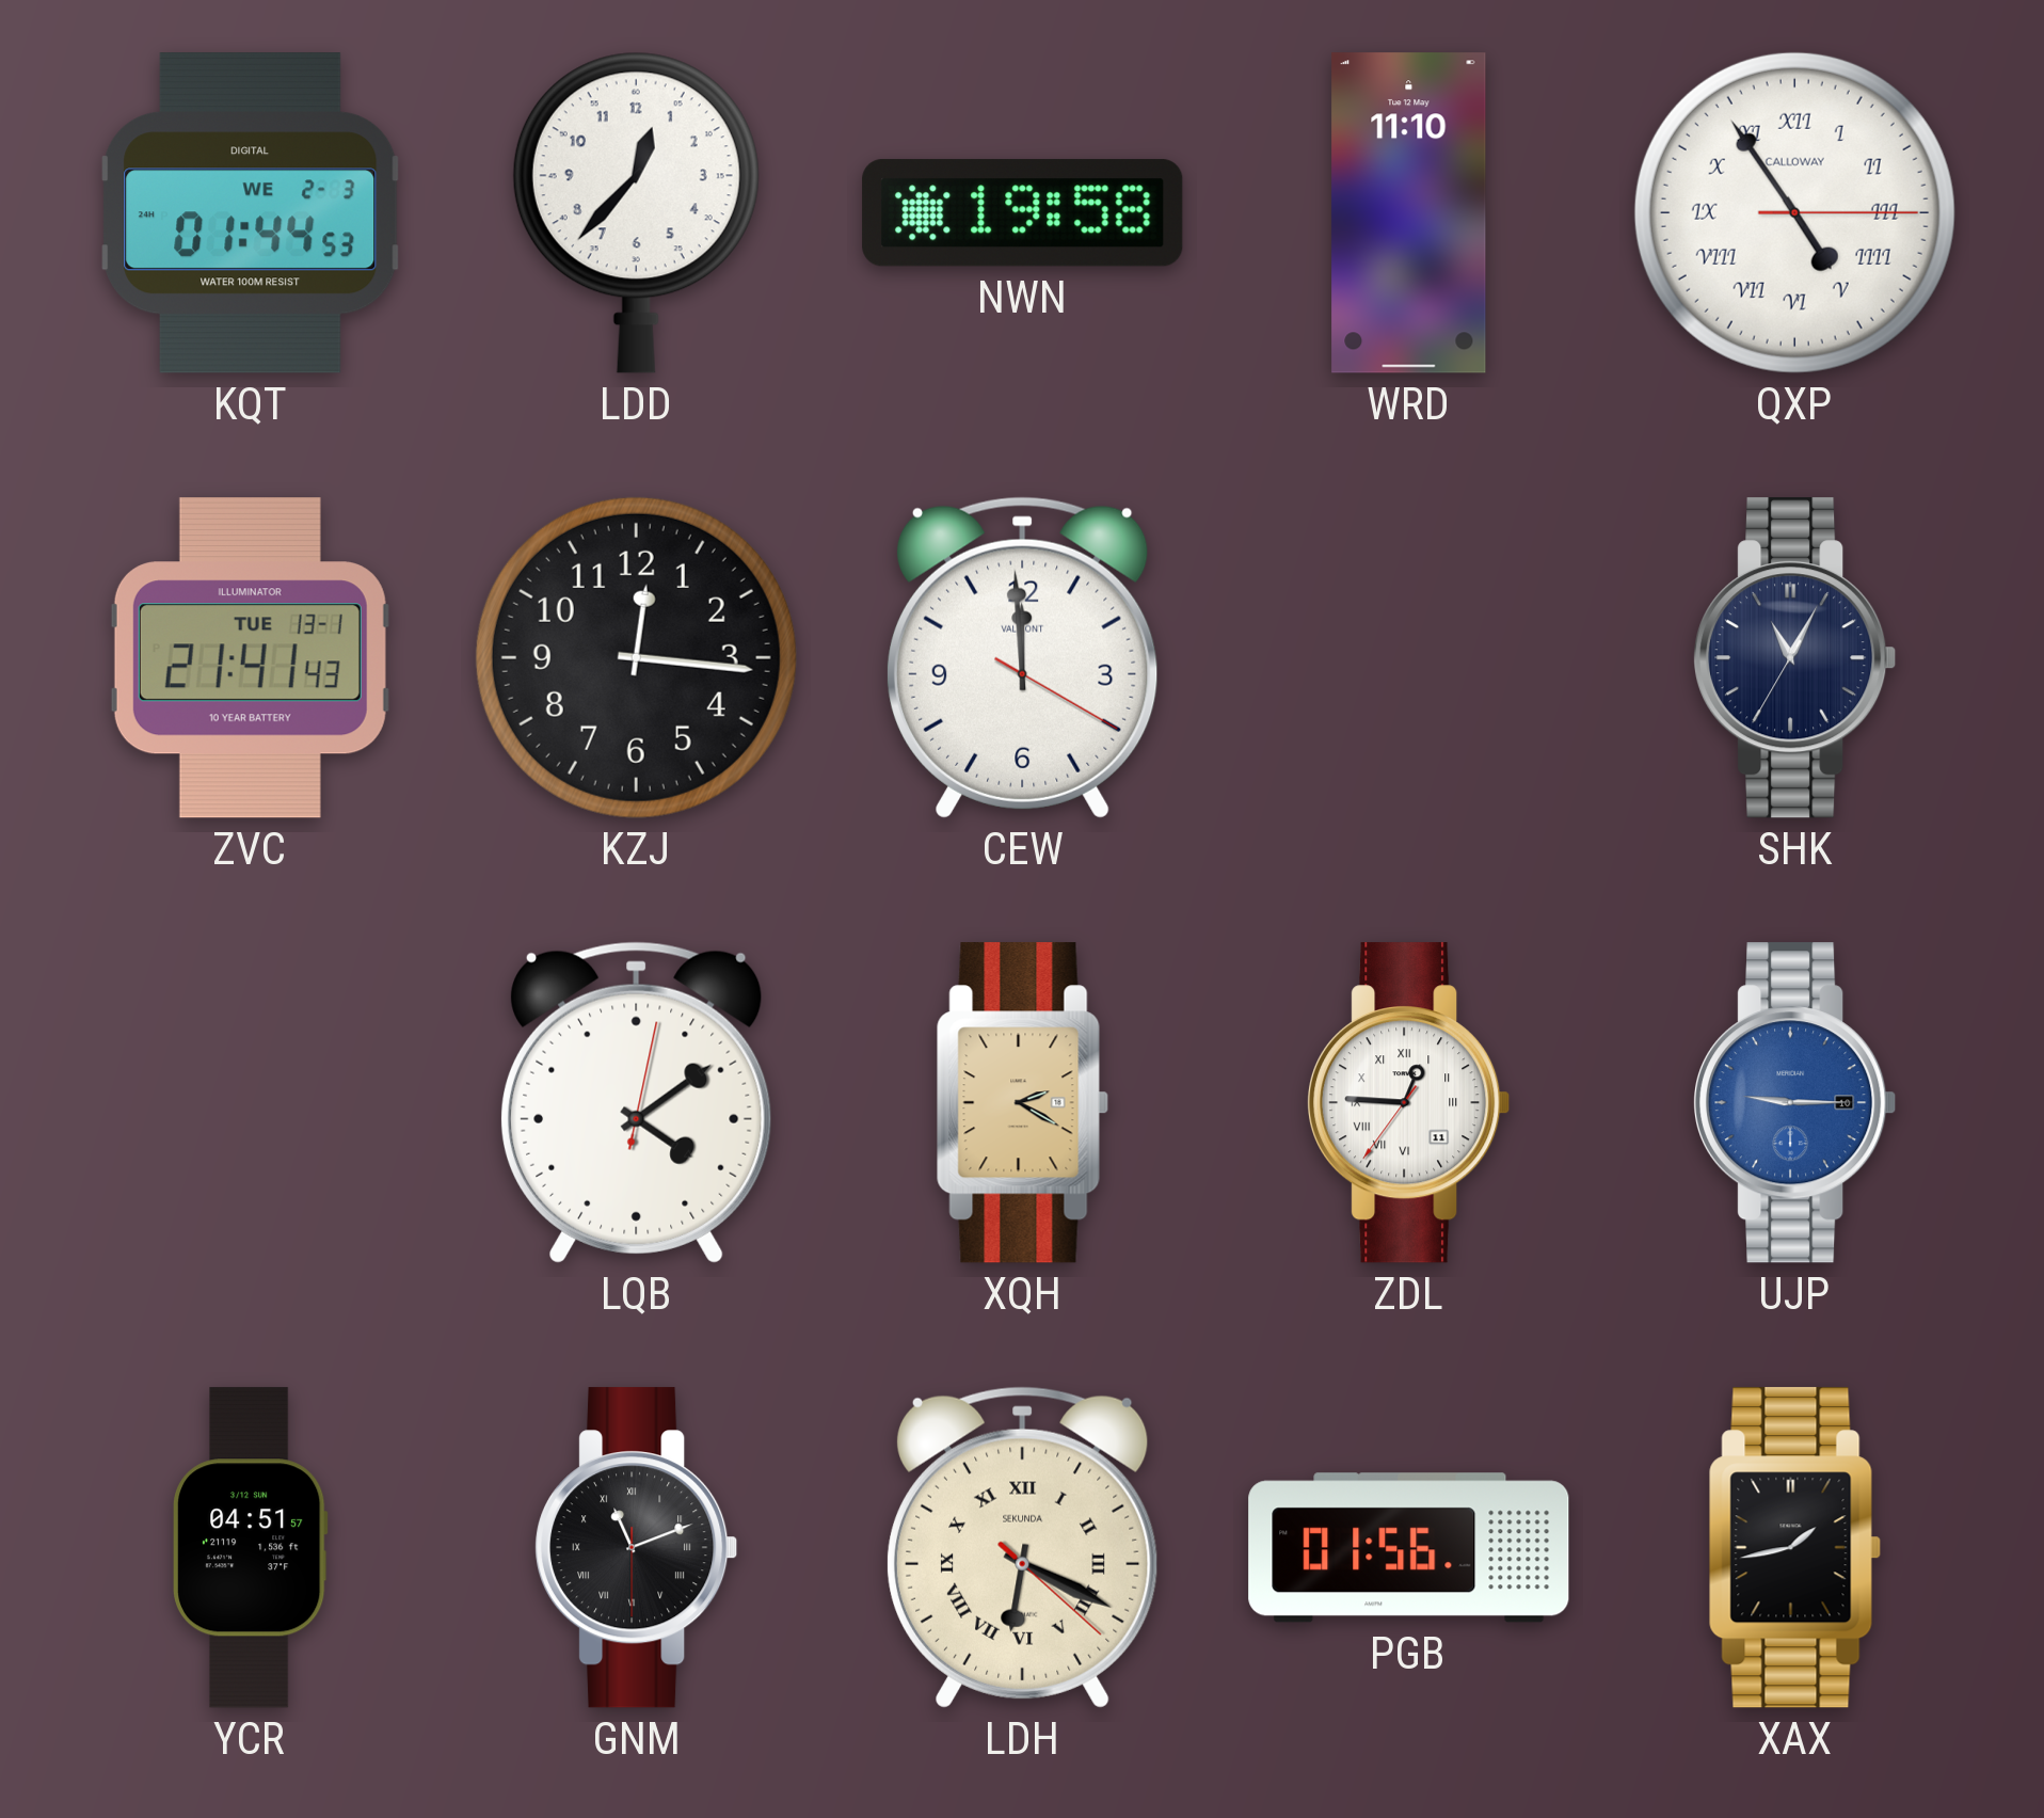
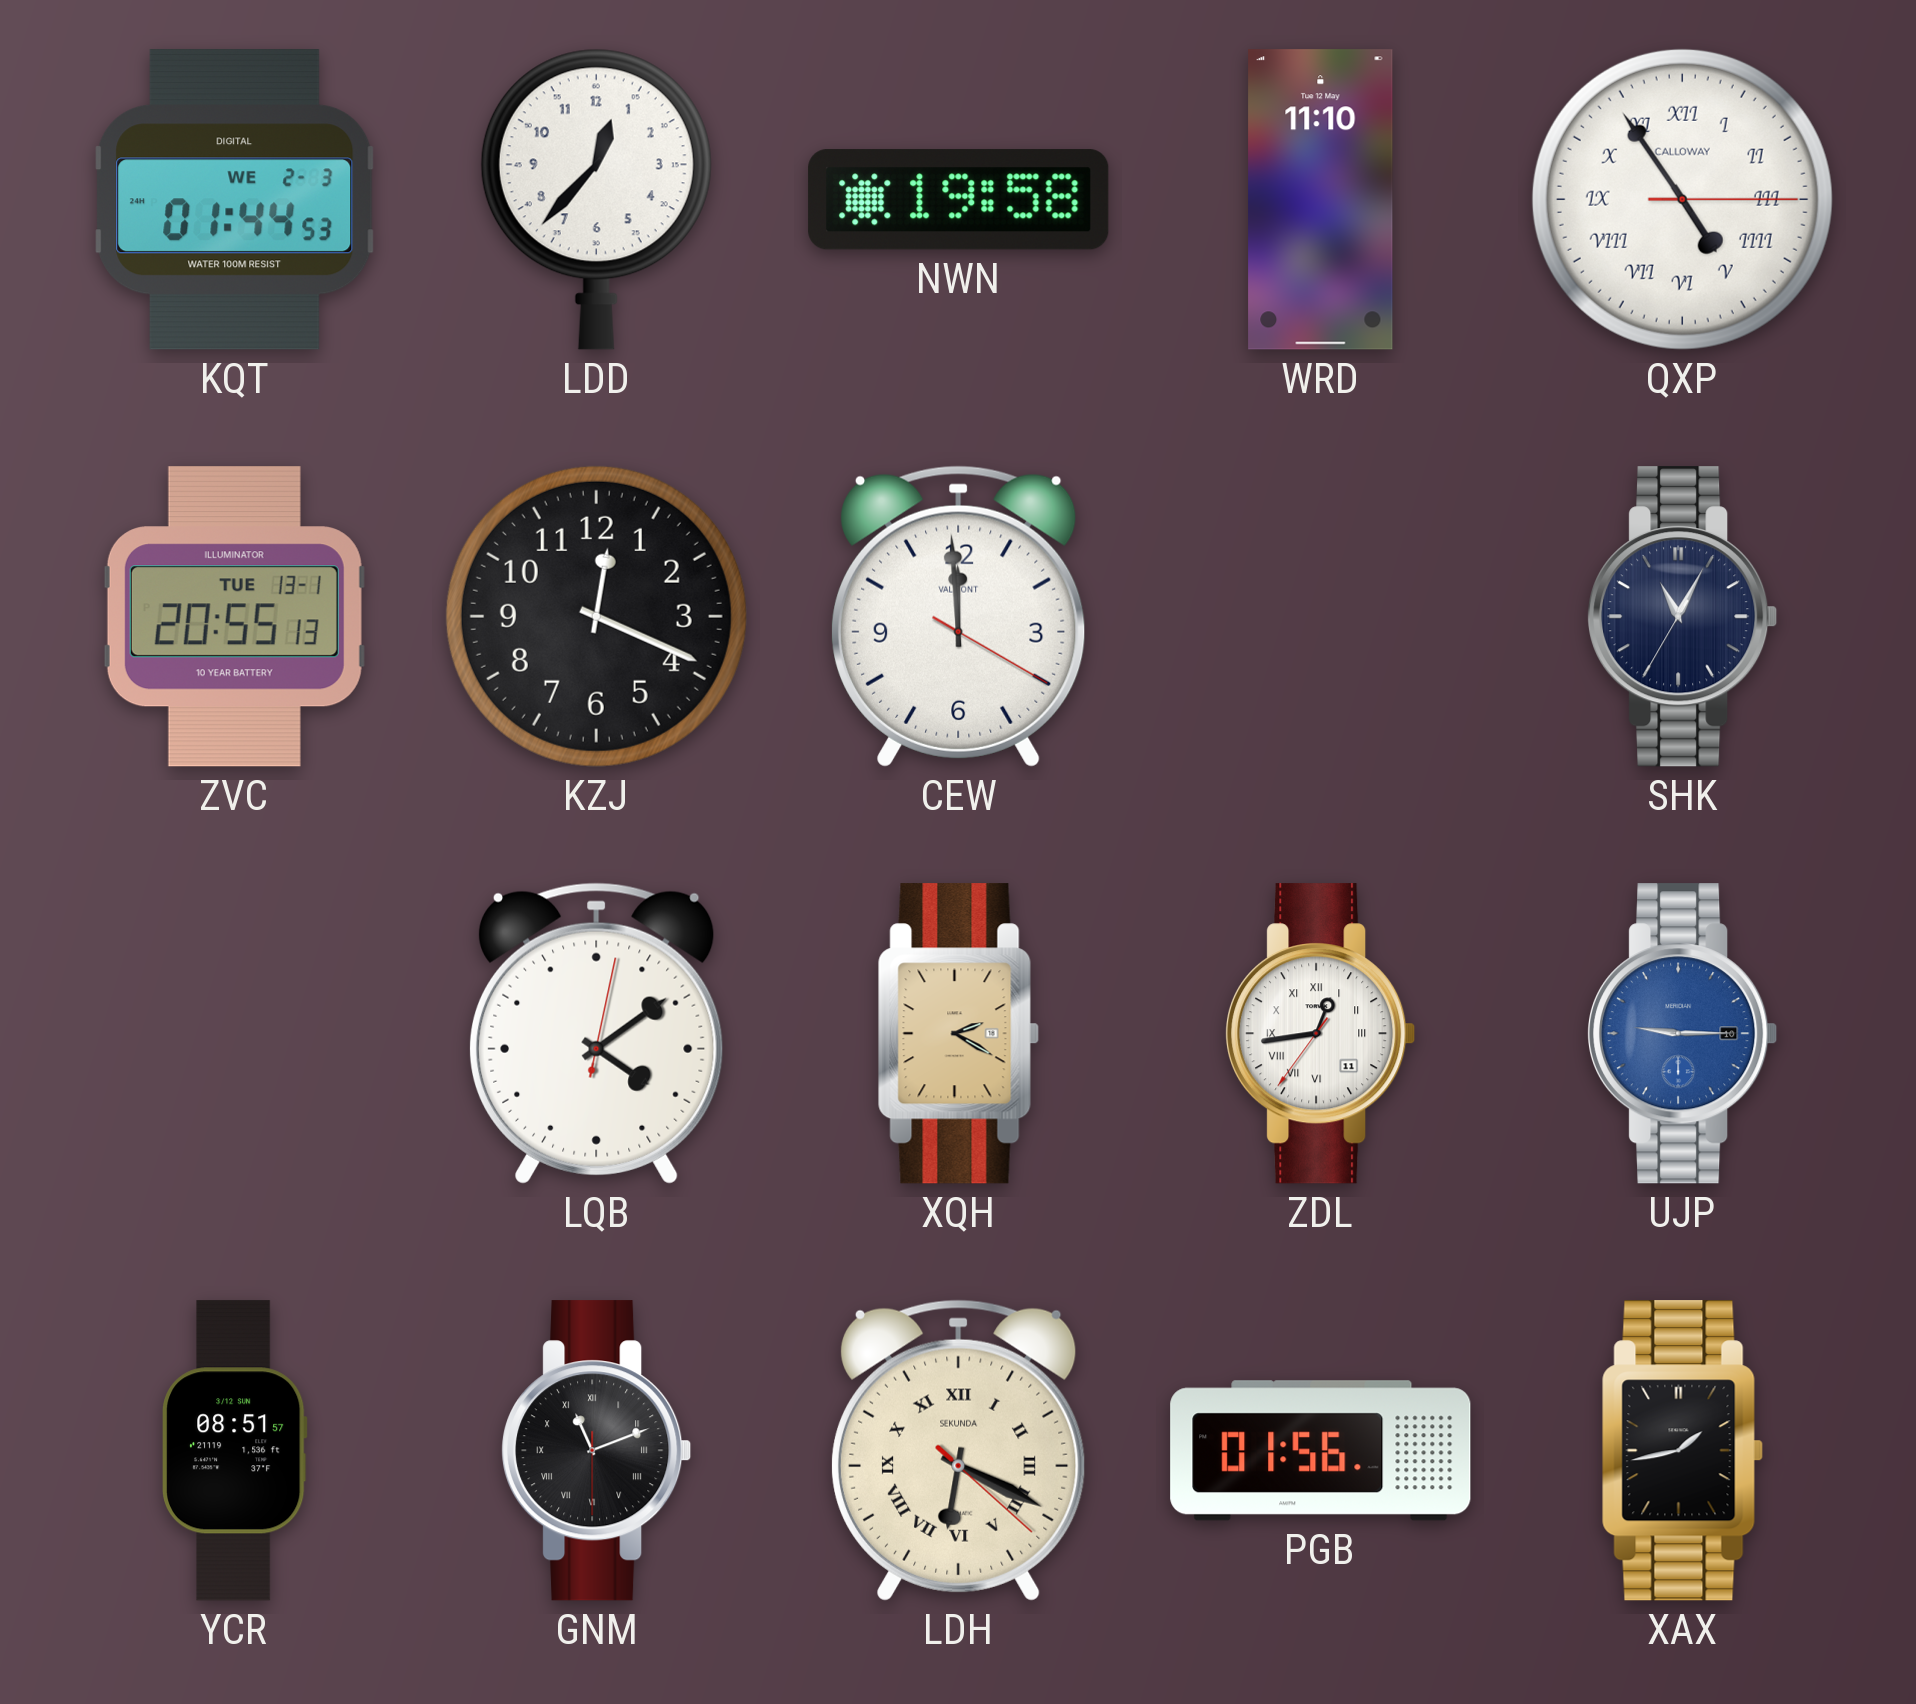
ZVC: 21:41 -> 20:55
KZJ: 12:16 -> 12:19
ZDL: 12:45 -> 12:43
YCR: 04:51 -> 08:51
